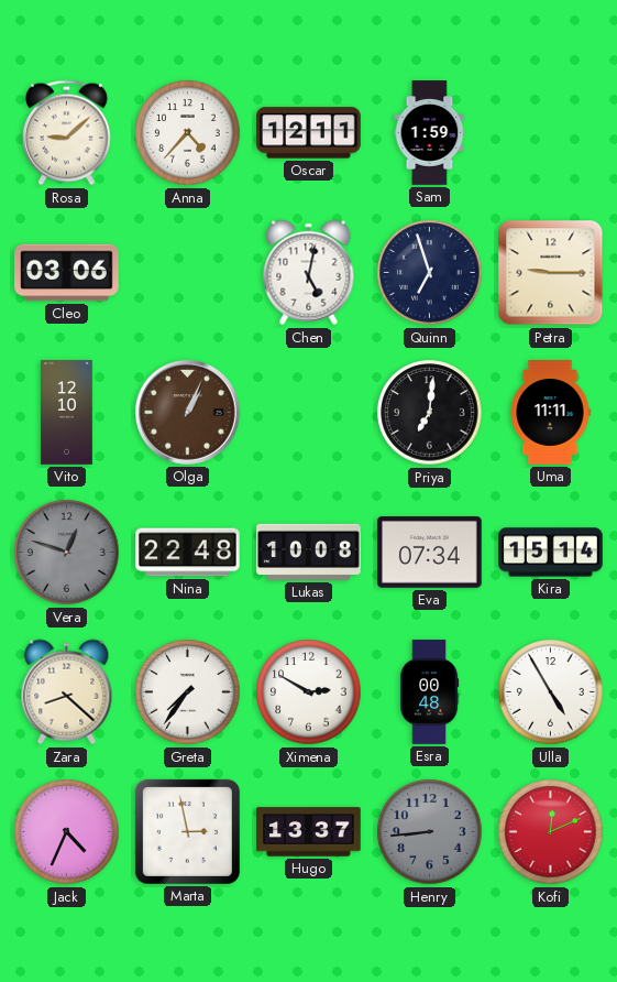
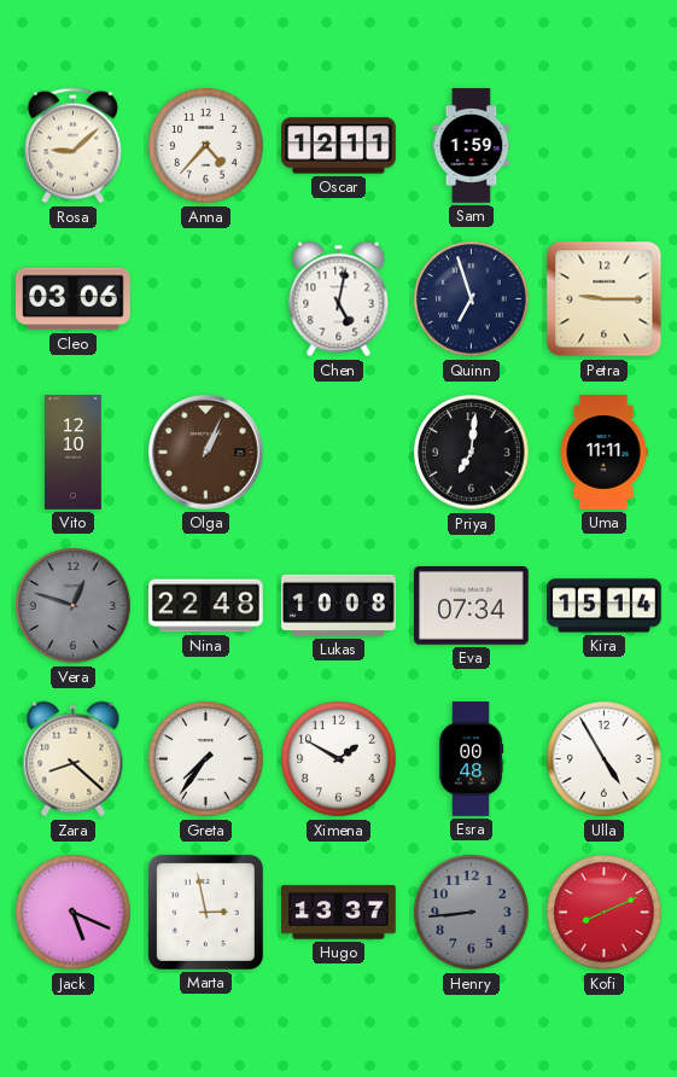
Ximena: 2:50 -> 1:50
Jack: 4:34 -> 5:19
Kofi: 12:11 -> 8:11
